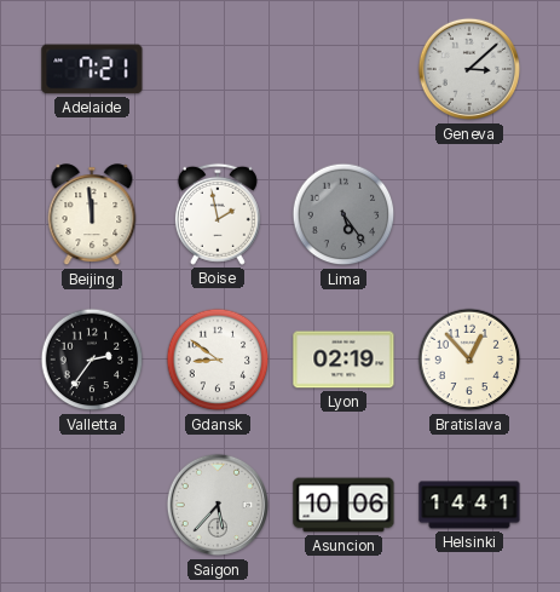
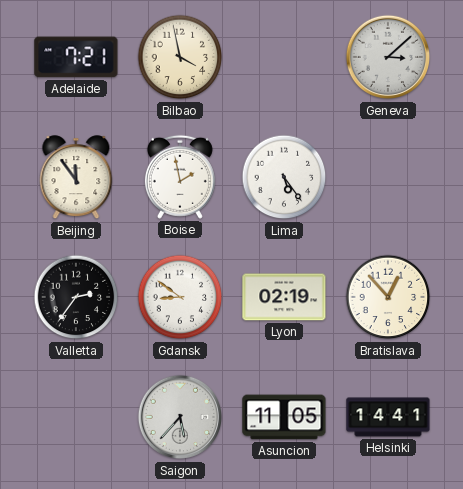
Bilbao: none -> 3:58
Beijing: 11:59 -> 11:54
Lima dial: grey -> white
Asuncion: 10:06 -> 11:05
